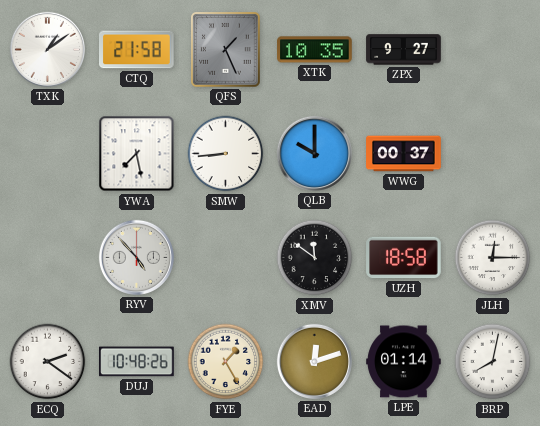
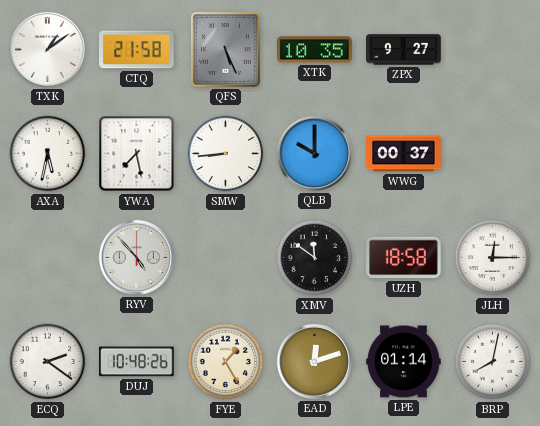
QFS: 1:26 -> 5:26
AXA: none -> 5:32
